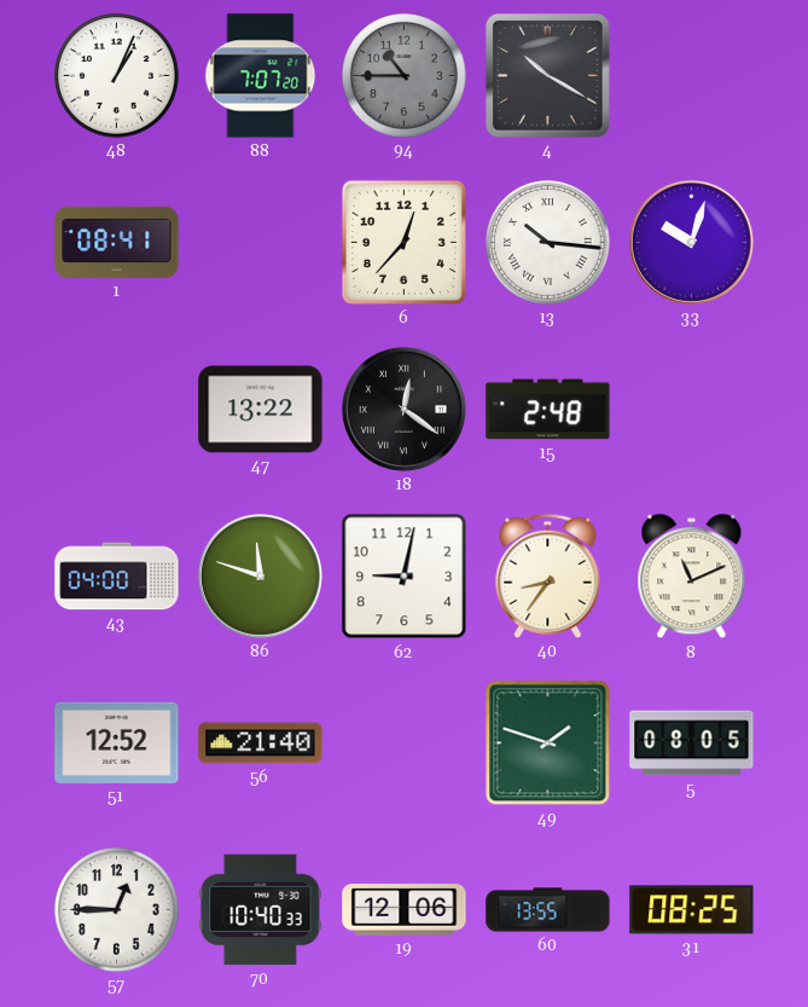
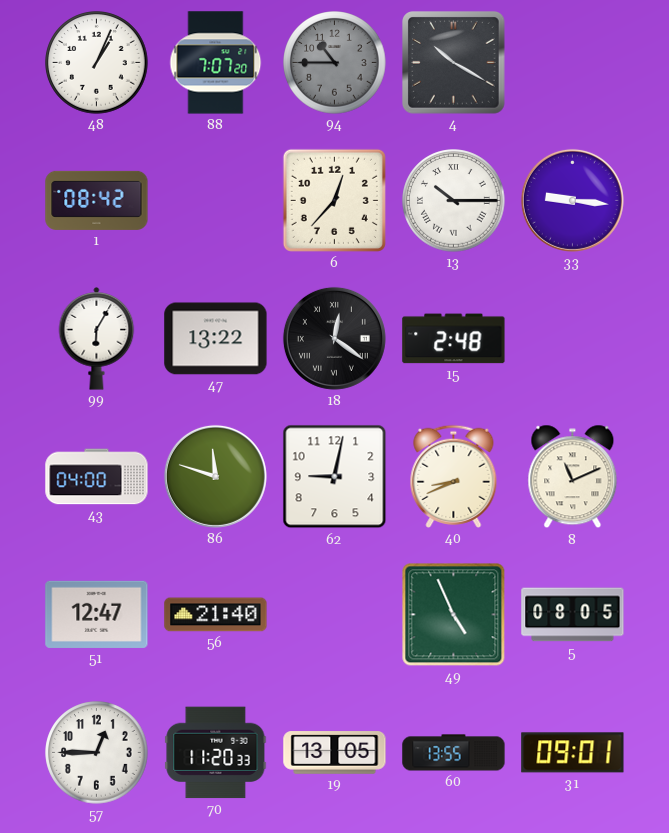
1: 08:41 -> 08:42
13: 10:16 -> 10:15
33: 10:03 -> 9:16
99: none -> 6:05
40: 8:36 -> 8:41
51: 12:52 -> 12:47
49: 1:48 -> 4:56
70: 10:40 -> 11:20
19: 12:06 -> 13:05
31: 08:25 -> 09:01
